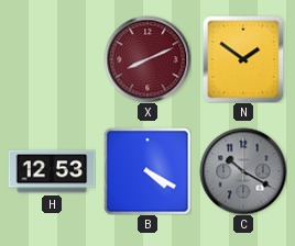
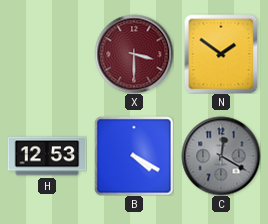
X: 8:11 -> 3:30
C: 10:20 -> 12:20
